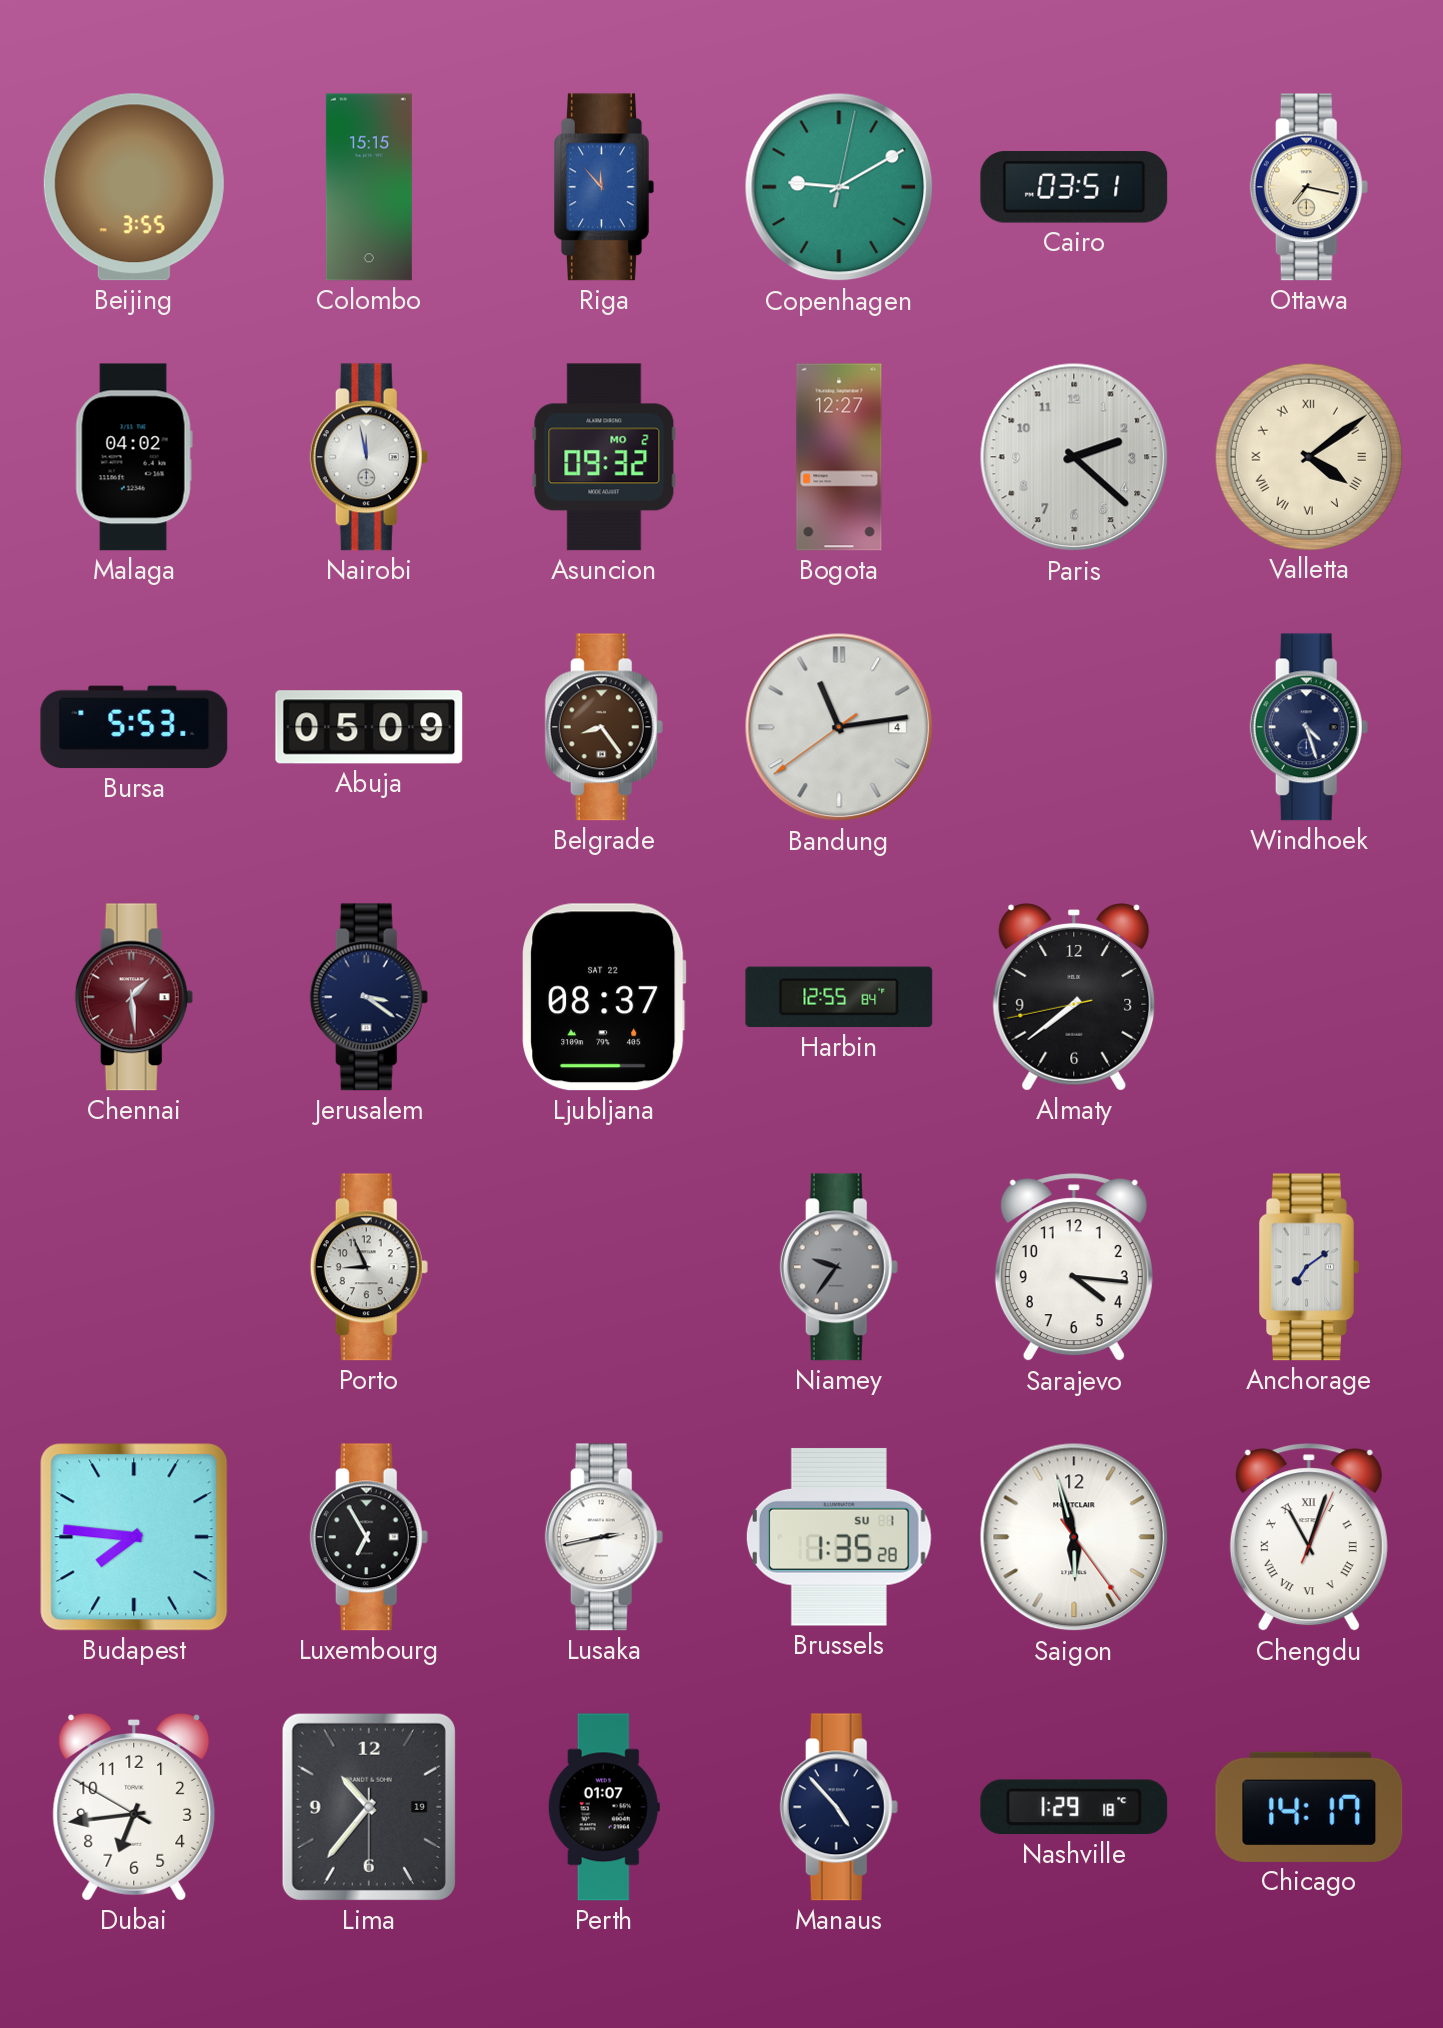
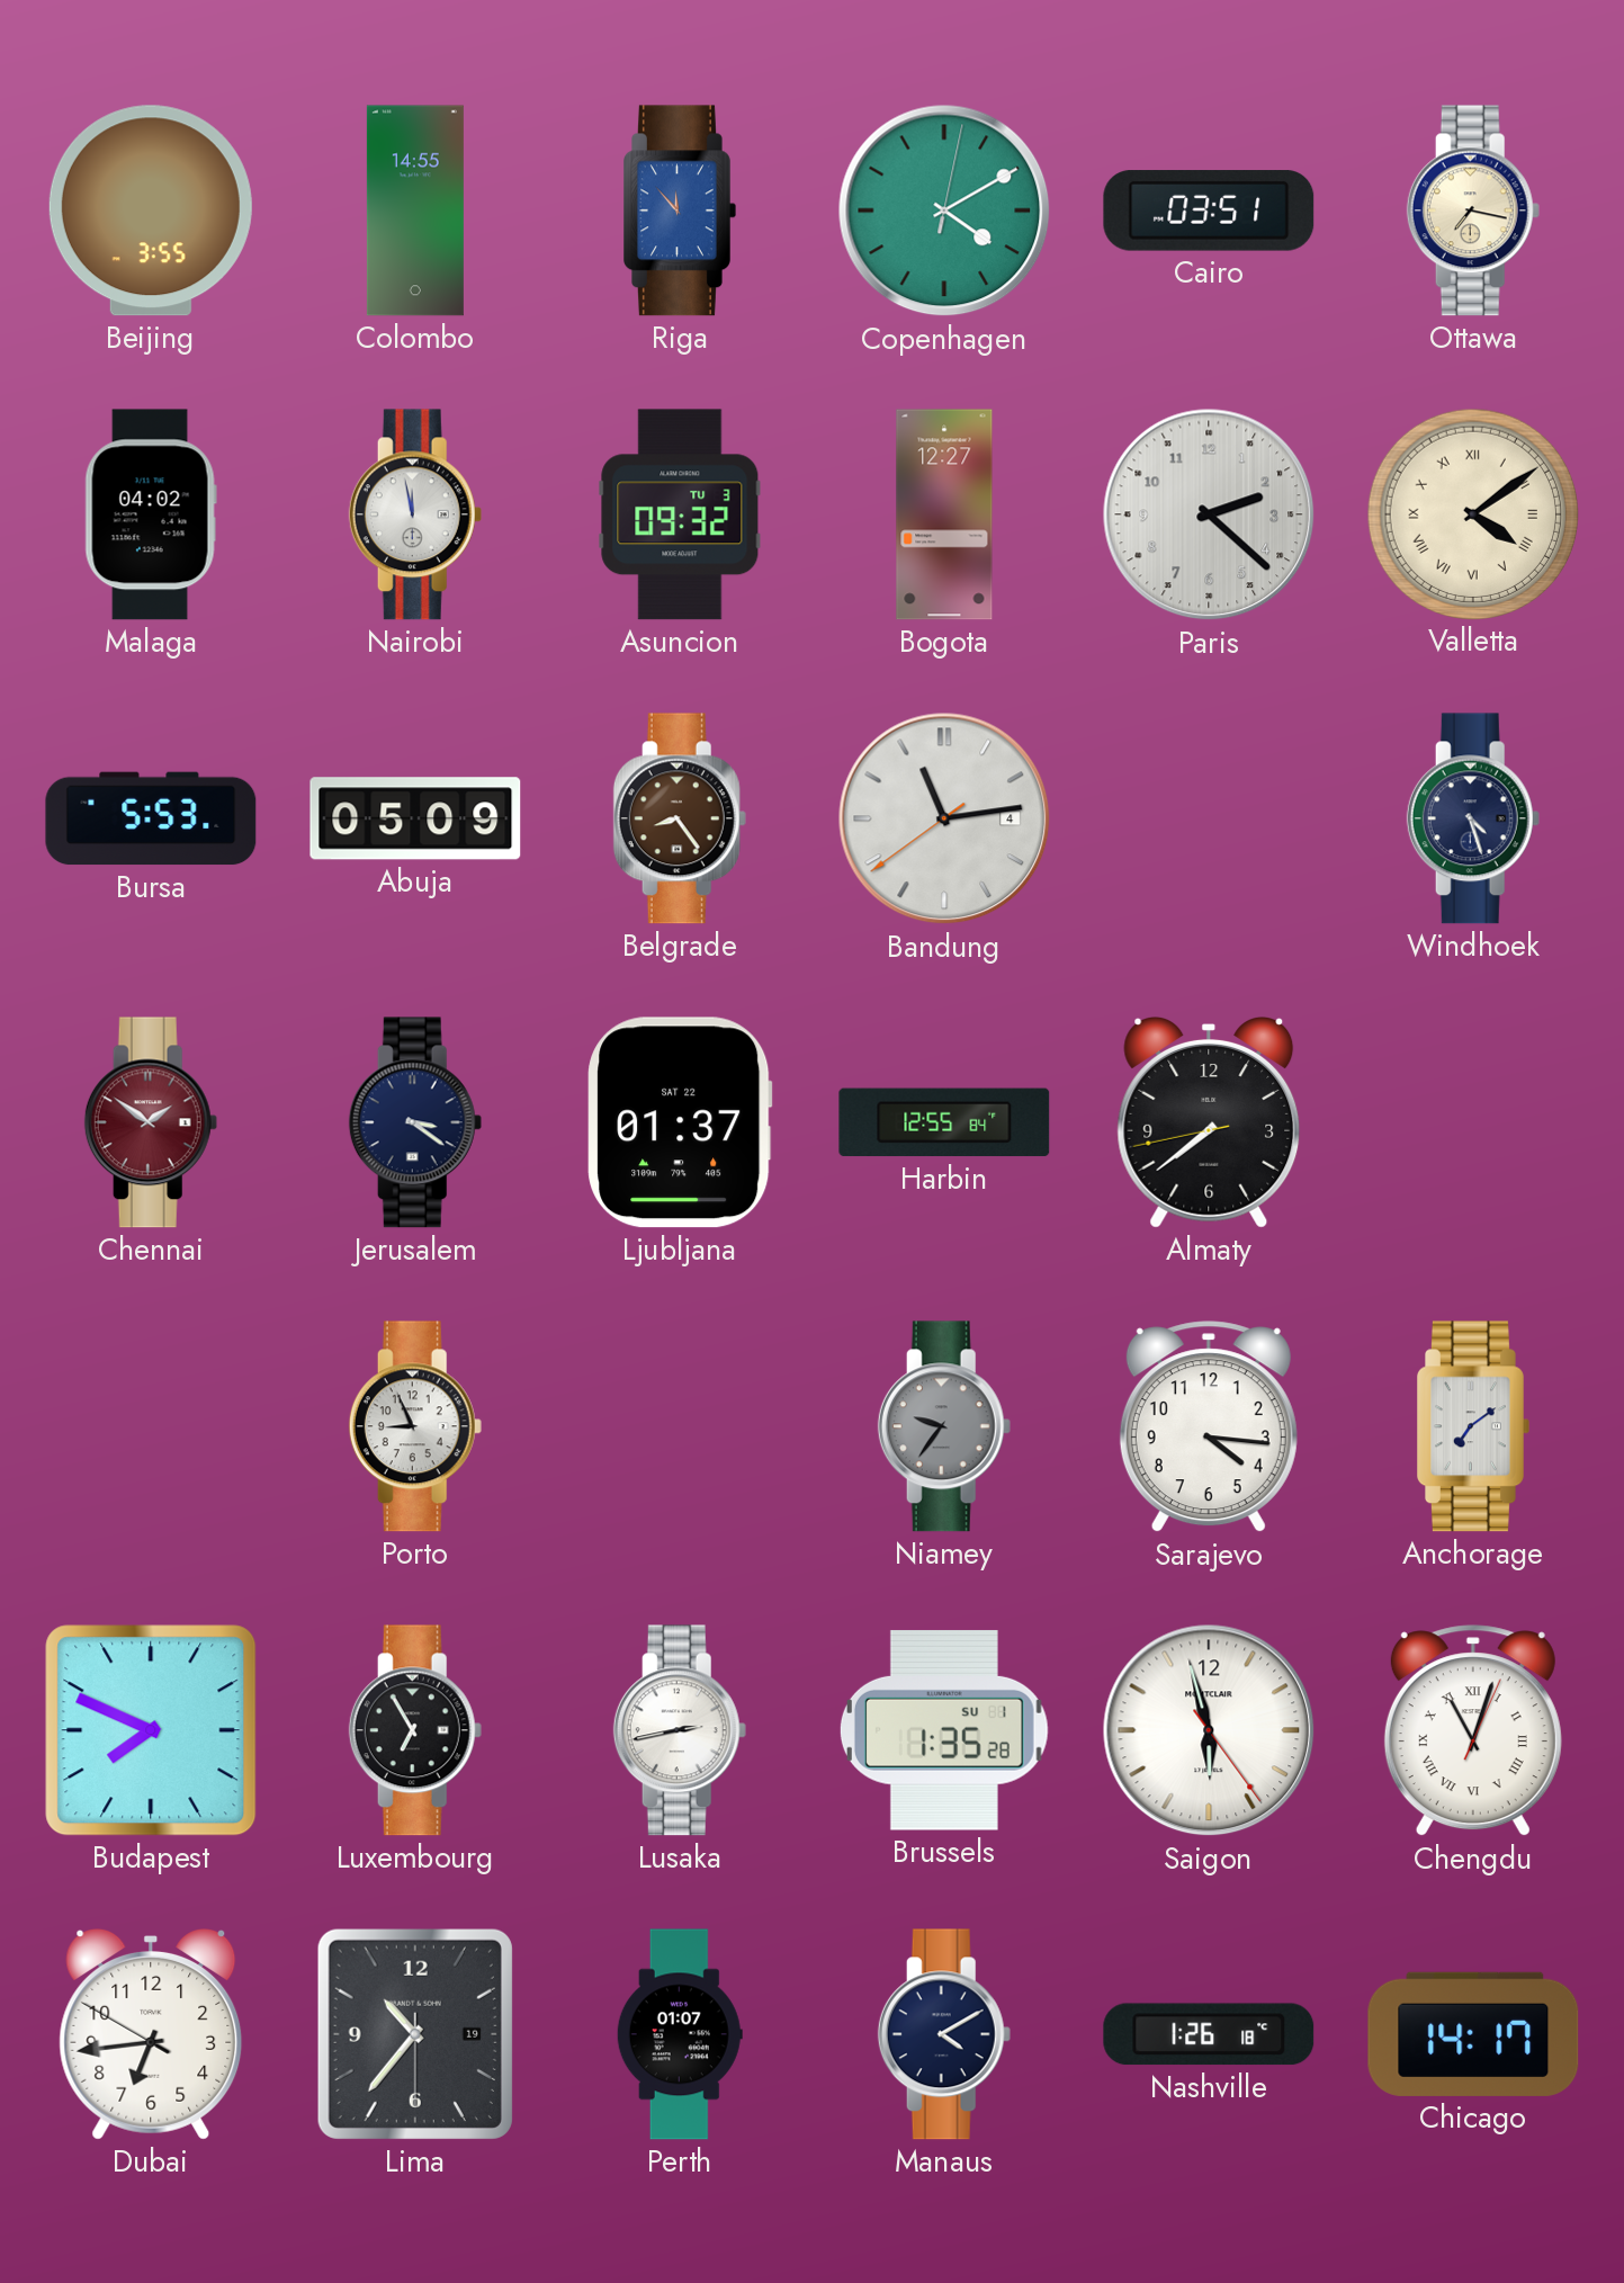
Colombo: 15:15 -> 14:55
Copenhagen: 9:10 -> 4:10
Asuncion date: MO 2 -> TU 3
Chennai: 1:29 -> 1:51
Ljubljana: 08:37 -> 01:37
Budapest: 7:46 -> 7:49
Manaus: 4:53 -> 4:10
Nashville: 1:29 -> 1:26
